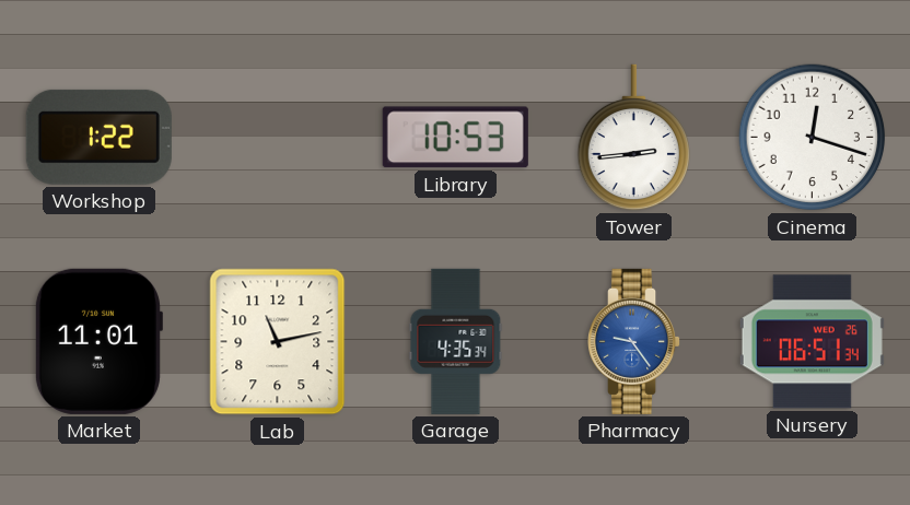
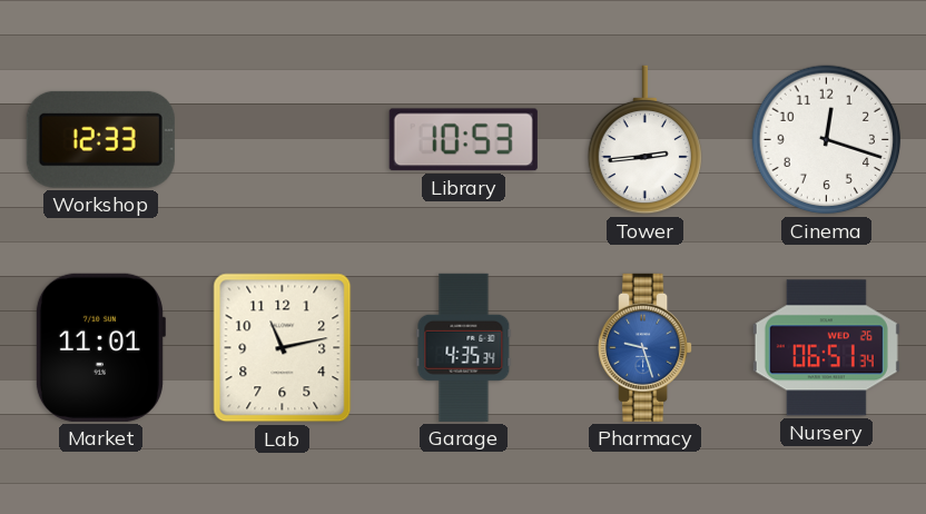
Workshop: 1:22 -> 12:33
Pharmacy: 9:24 -> 9:27
